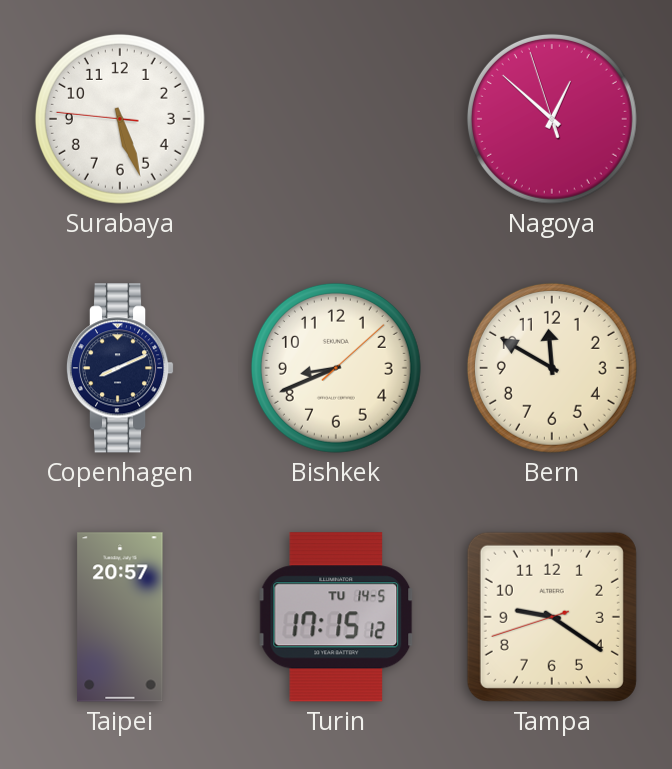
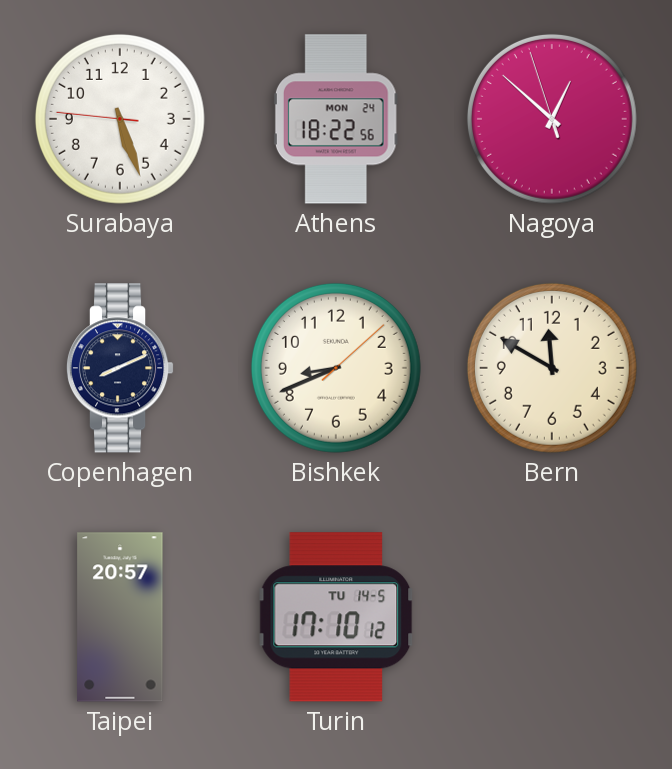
Athens: none -> 18:22
Turin: 17:15 -> 17:10
Tampa: 9:20 -> none
